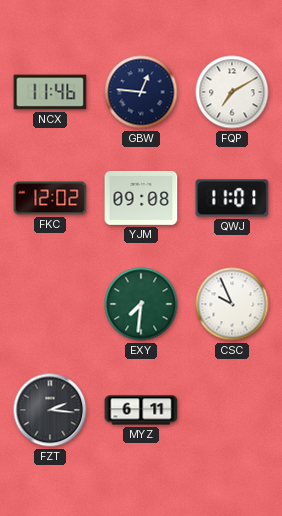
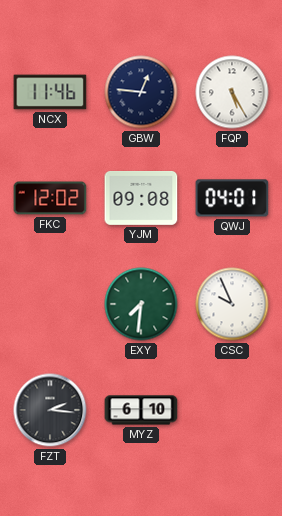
FQP: 7:10 -> 5:25
QWJ: 11:01 -> 04:01
MYZ: 6:11 -> 6:10
